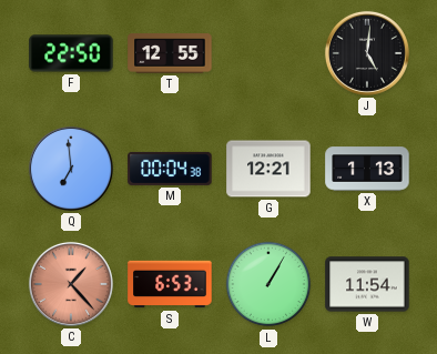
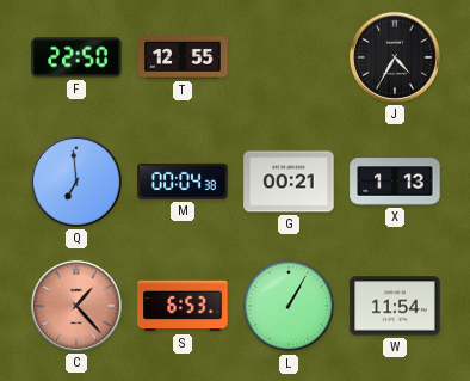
J: 5:01 -> 4:35
G: 12:21 -> 00:21
